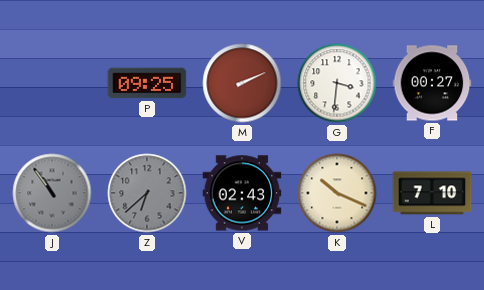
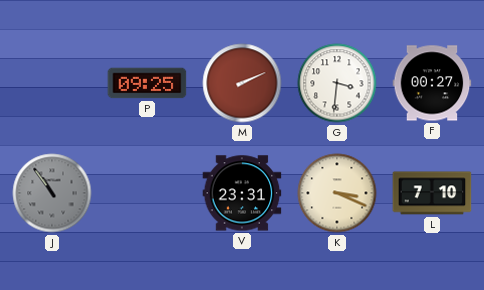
Z: 6:38 -> none
V: 02:43 -> 23:31
K: 10:19 -> 3:19
